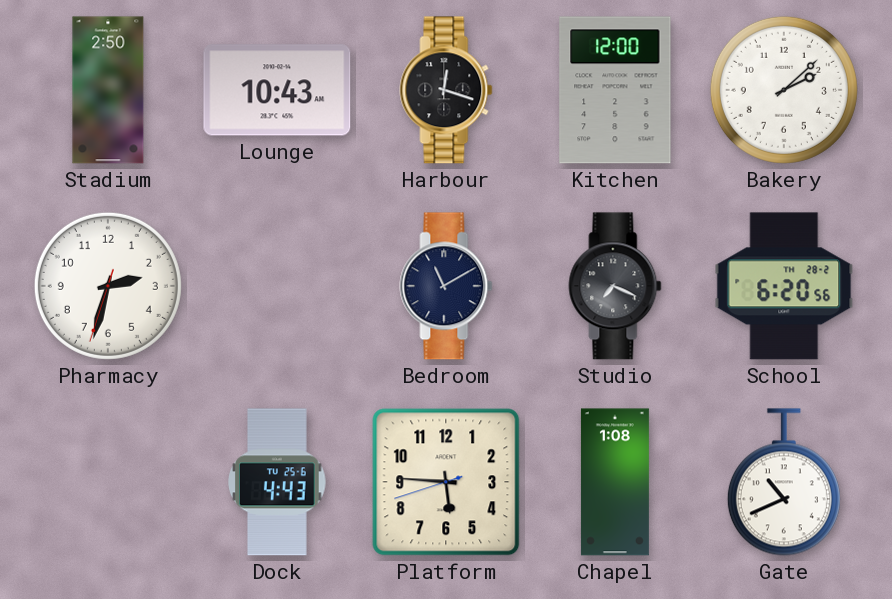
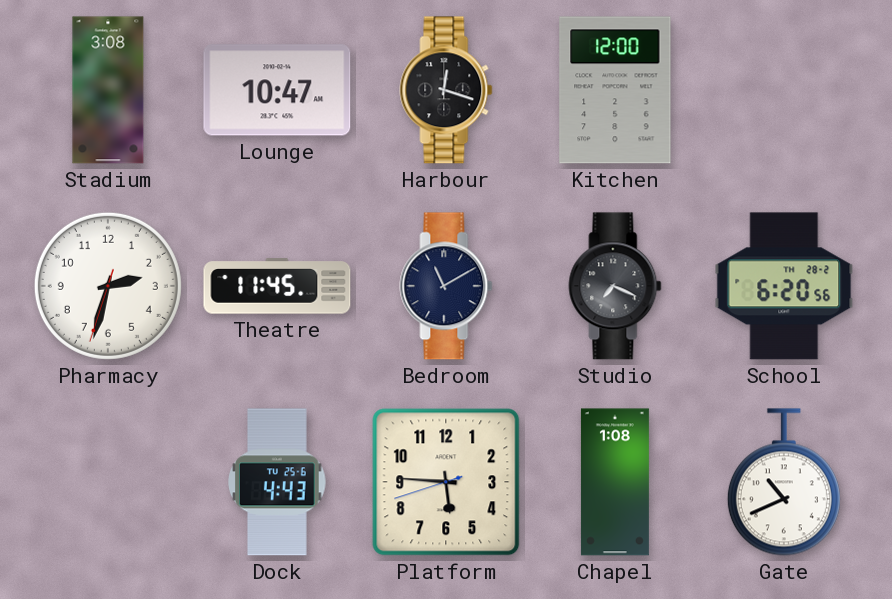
Stadium: 2:50 -> 3:08
Lounge: 10:43 -> 10:47
Bakery: 2:08 -> none
Theatre: none -> 11:45
